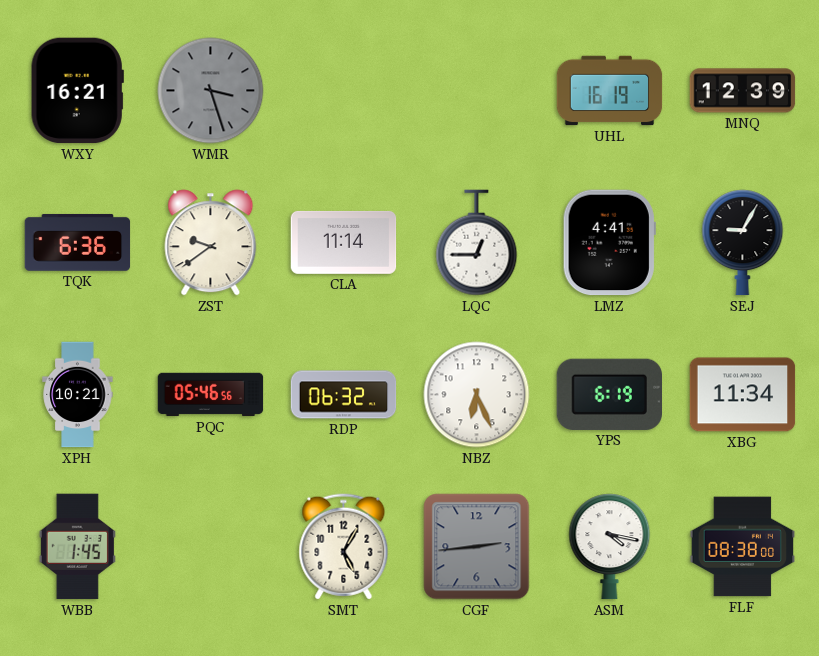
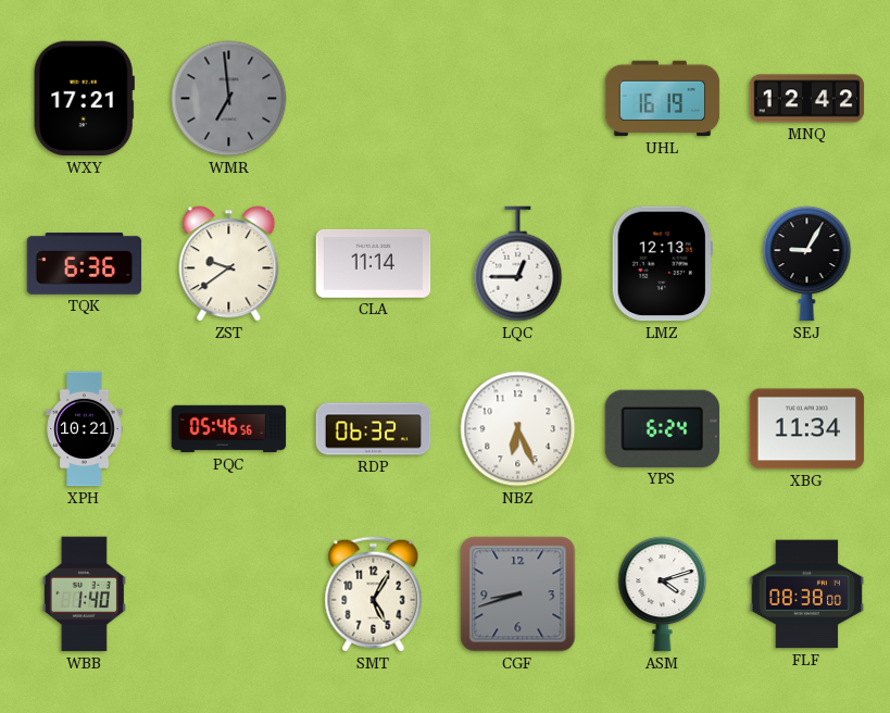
WXY: 16:21 -> 17:21
WMR: 3:27 -> 6:59
MNQ: 12:39 -> 12:42
LMZ: 4:41 -> 12:13
YPS: 6:19 -> 6:24
WBB: 1:45 -> 1:40
CGF: 2:44 -> 8:42
ASM: 4:17 -> 4:12
